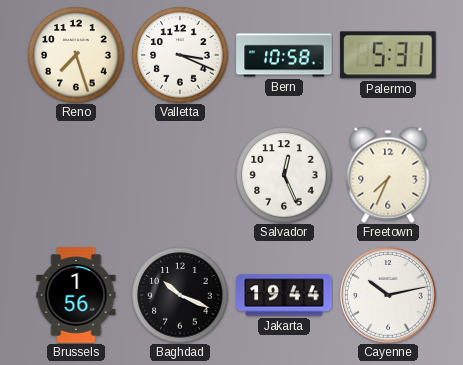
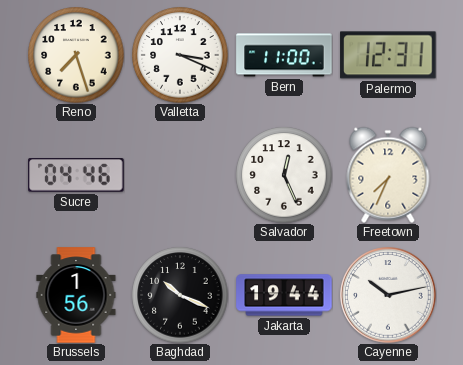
Bern: 10:58 -> 11:00
Palermo: 5:31 -> 12:31
Sucre: none -> 04:46
